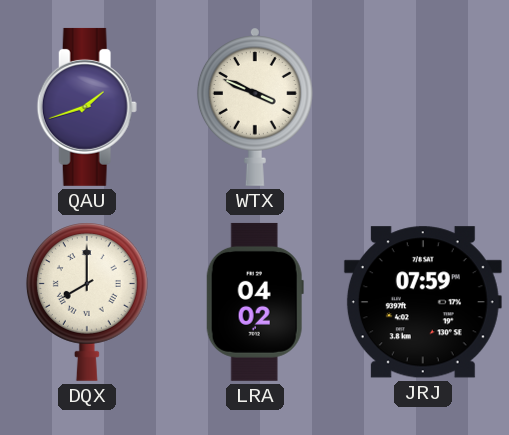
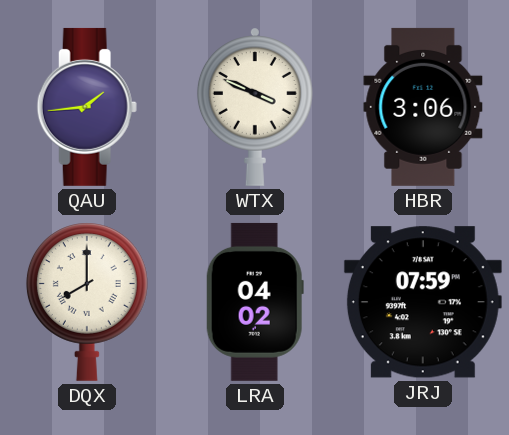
QAU: 1:42 -> 1:44
HBR: none -> 3:06
